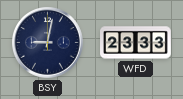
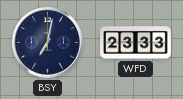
BSY: 9:02 -> 7:02
